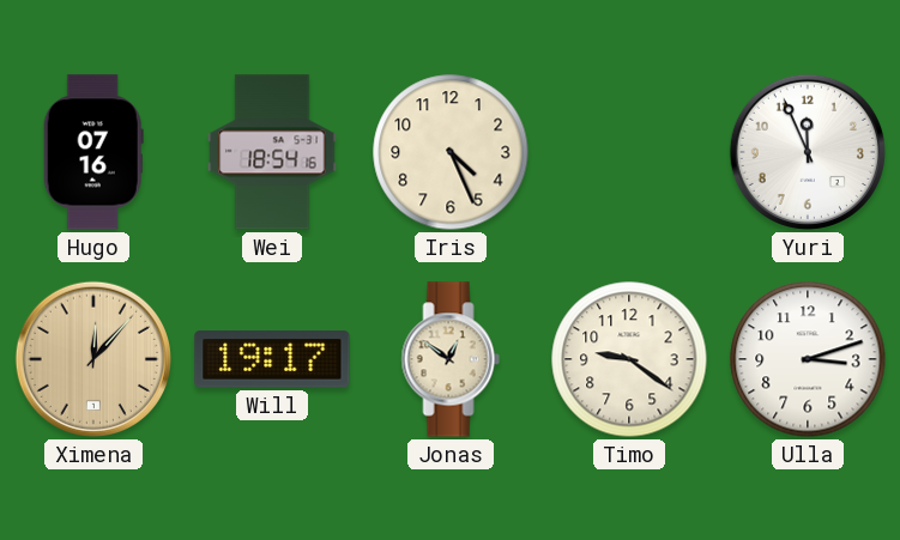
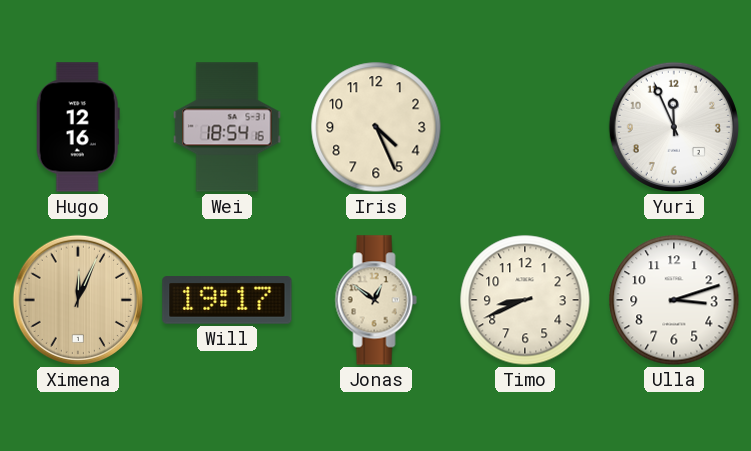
Hugo: 07:16 -> 12:16
Ximena: 12:07 -> 12:04
Timo: 9:21 -> 8:41
